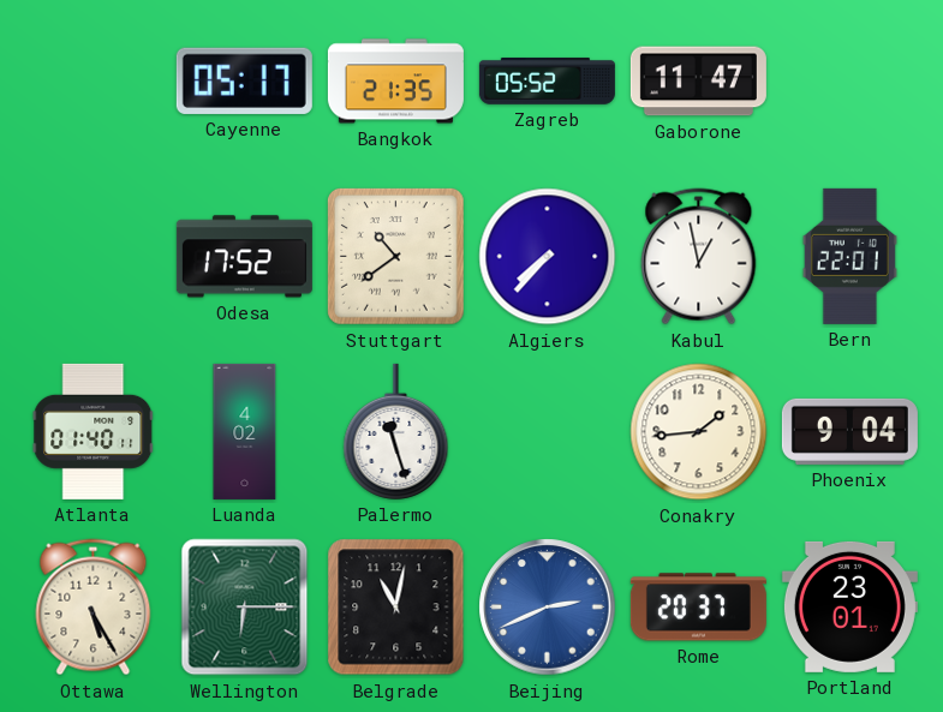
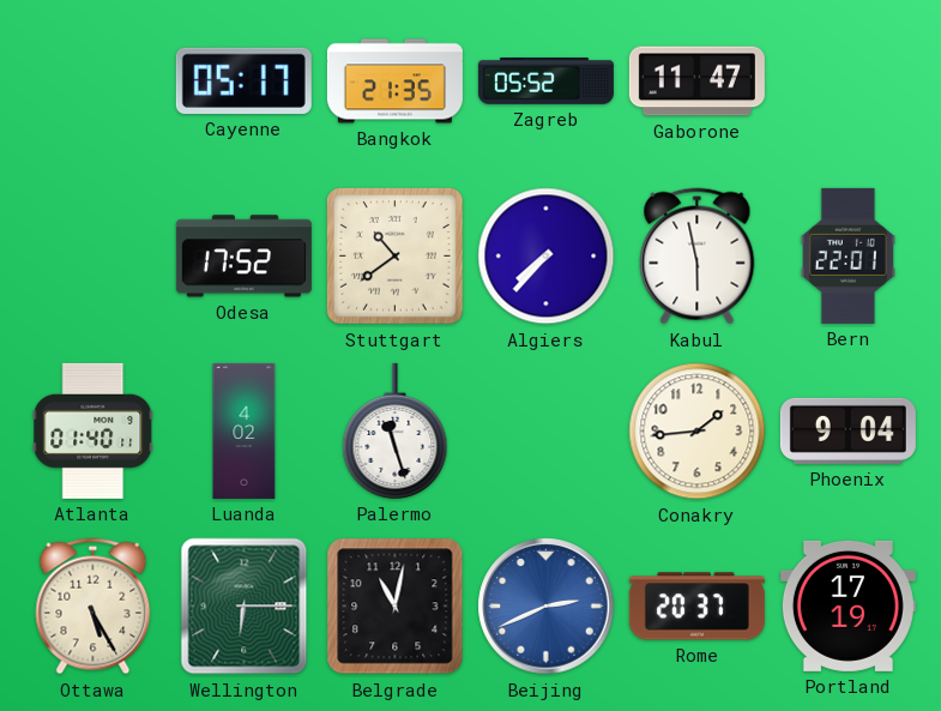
Kabul: 12:58 -> 5:58
Portland: 23:01 -> 17:19
